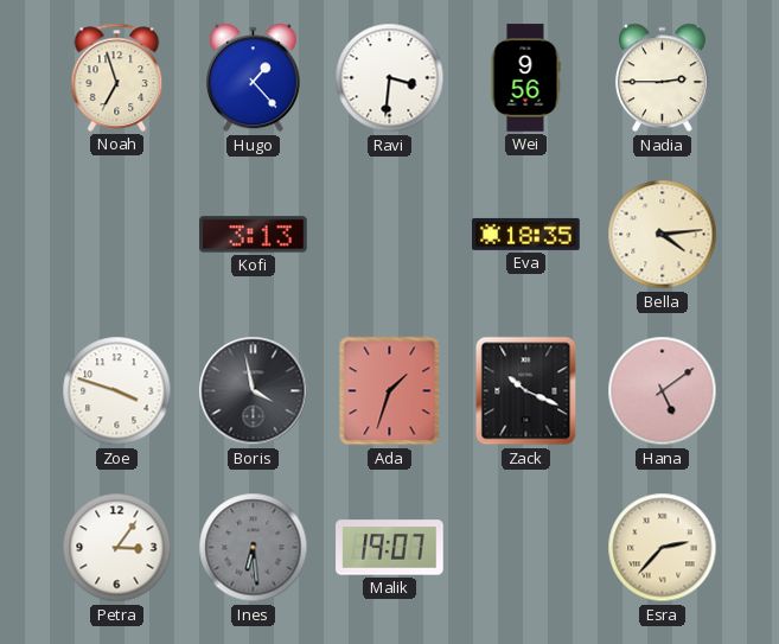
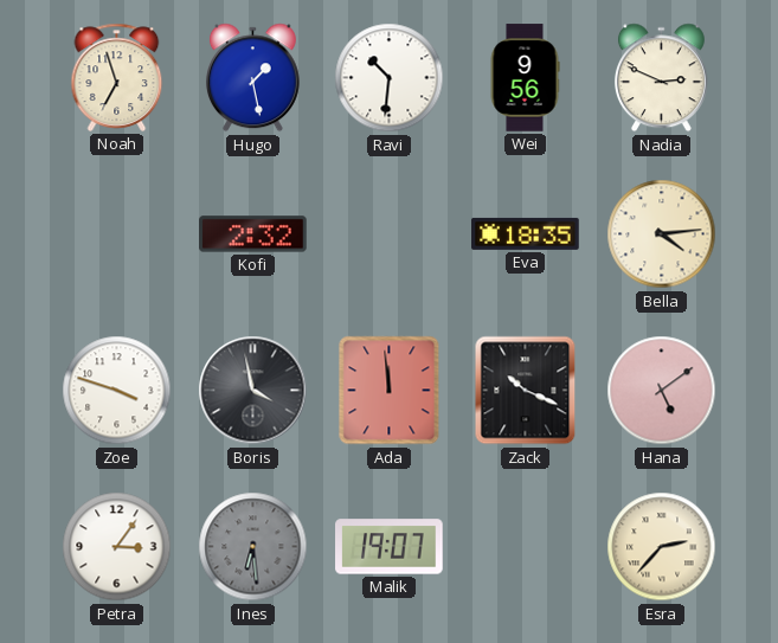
Hugo: 1:23 -> 1:28
Ravi: 3:31 -> 10:31
Nadia: 2:45 -> 2:49
Kofi: 3:13 -> 2:32
Ada: 1:33 -> 11:59
